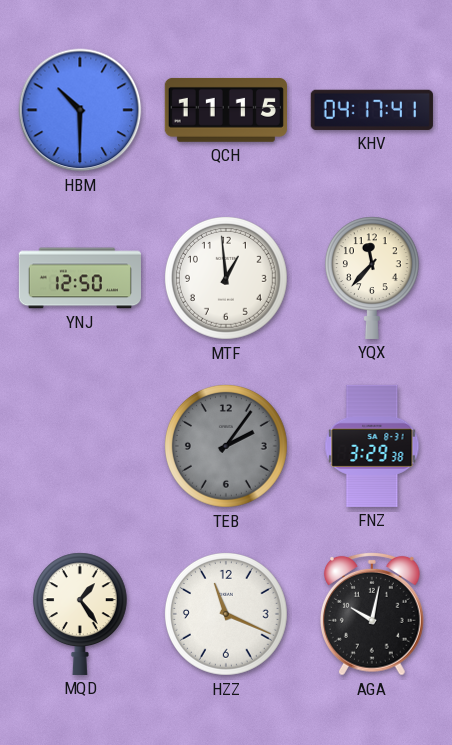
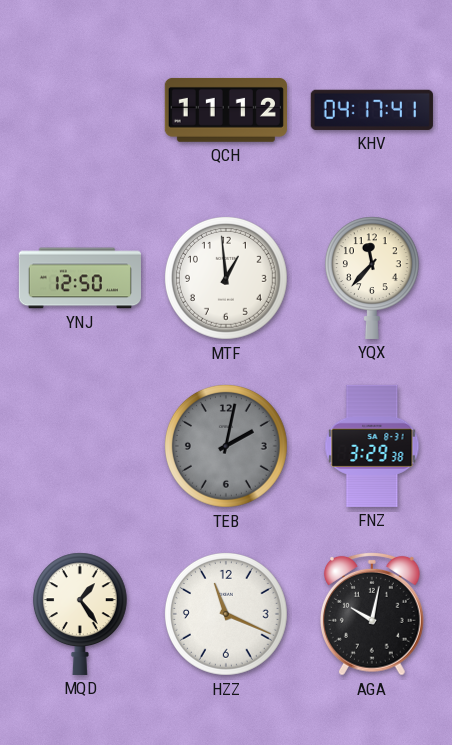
HBM: 10:30 -> none
QCH: 11:15 -> 11:12
TEB: 2:06 -> 2:02
